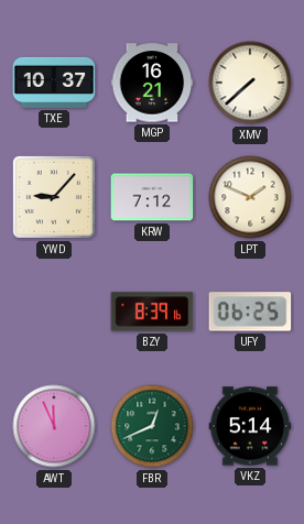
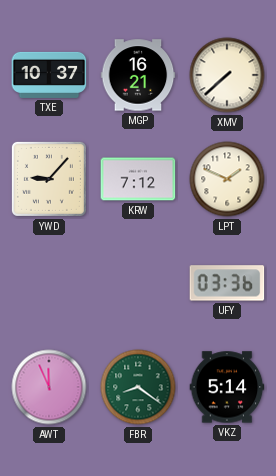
BZY: 8:39 -> none
UFY: 06:25 -> 03:36
FBR: 12:41 -> 8:21
